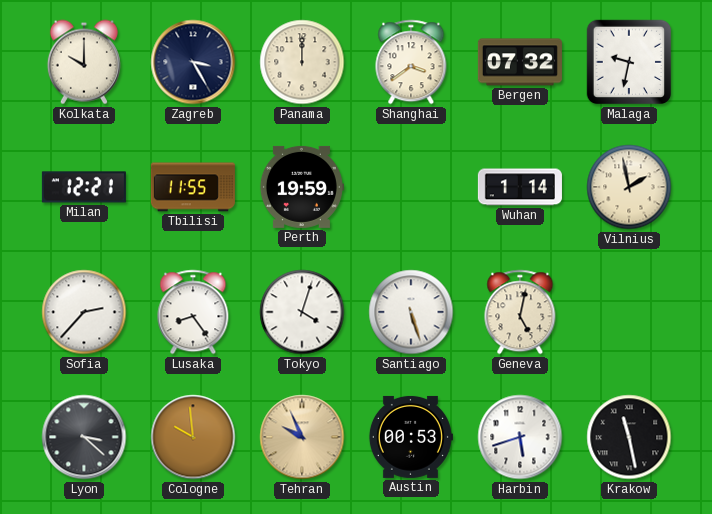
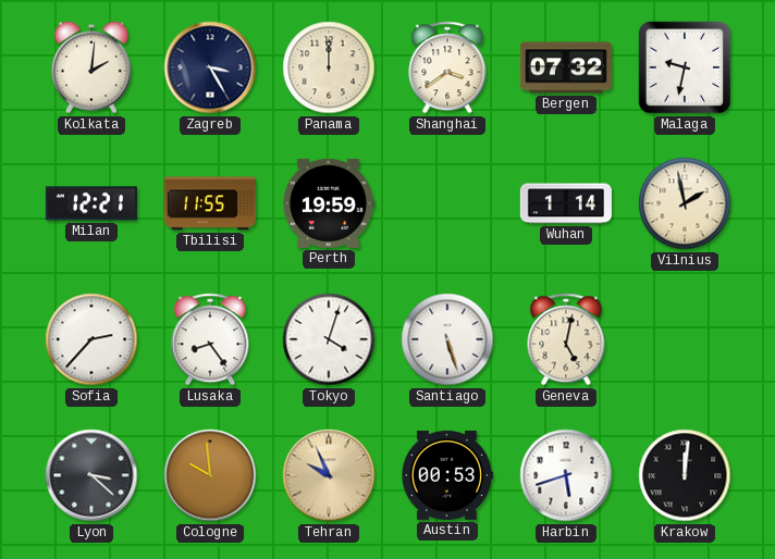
Kolkata: 10:00 -> 2:01
Krakow: 11:28 -> 12:01
